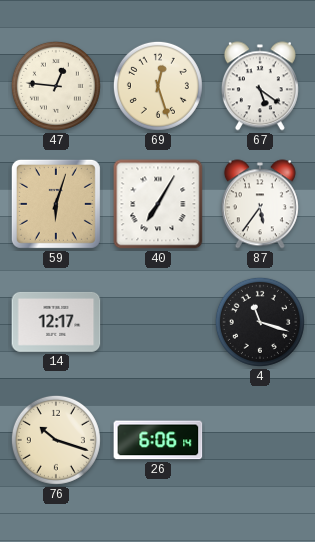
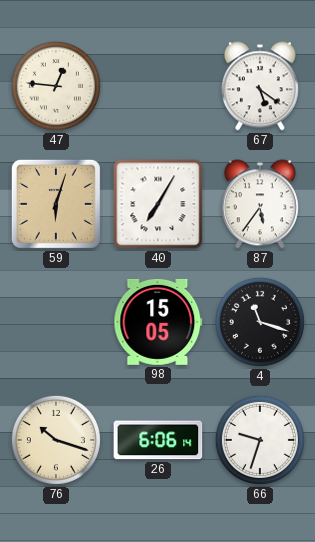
69: 12:27 -> none
14: 12:17 -> none
98: none -> 15:05
66: none -> 9:33
